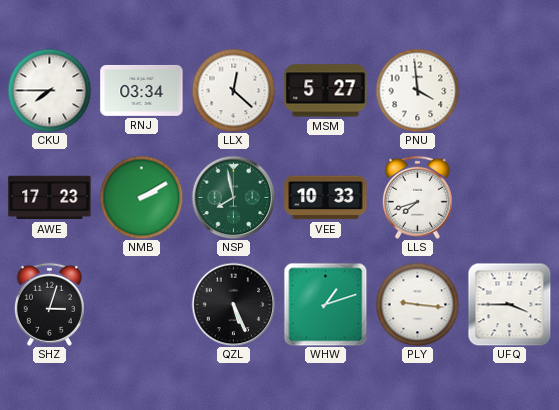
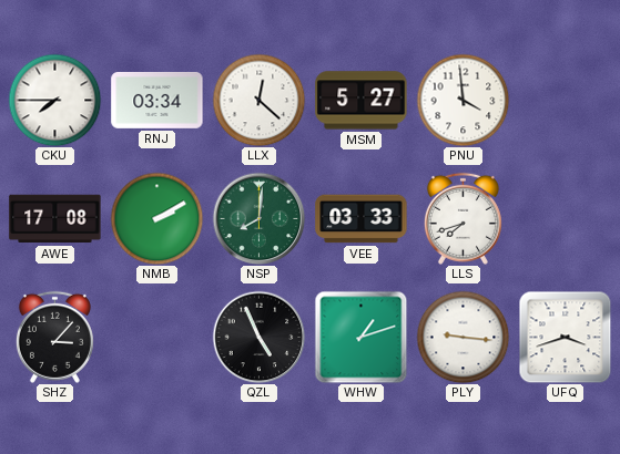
AWE: 17:23 -> 17:08
NSP: 7:58 -> 8:01
VEE: 10:33 -> 03:33
SHZ: 3:03 -> 3:07
QZL: 5:26 -> 4:56
UFQ: 3:45 -> 3:42
